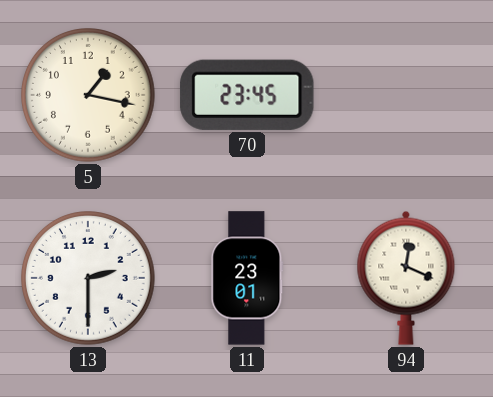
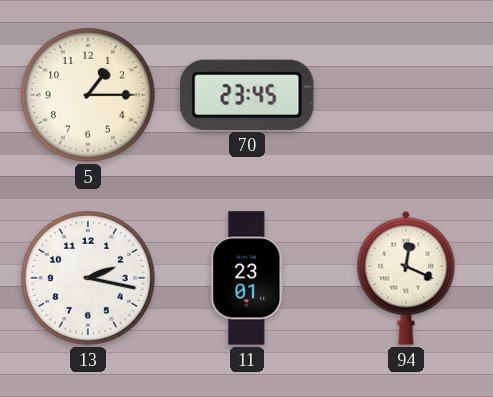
5: 1:17 -> 1:15
13: 2:30 -> 2:17
